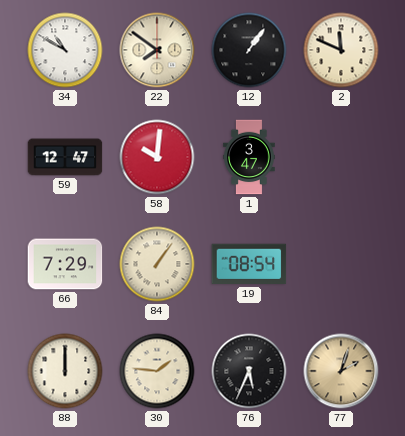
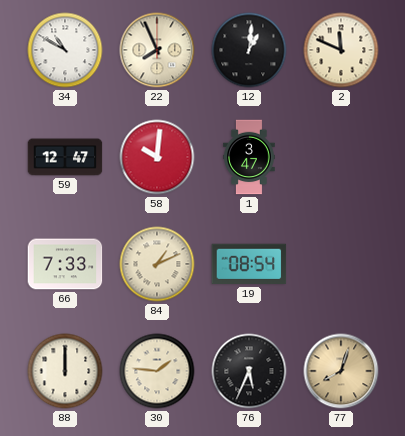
22: 7:51 -> 7:56
12: 1:06 -> 1:01
66: 7:29 -> 7:33
84: 1:06 -> 1:11
77: 2:03 -> 8:03
